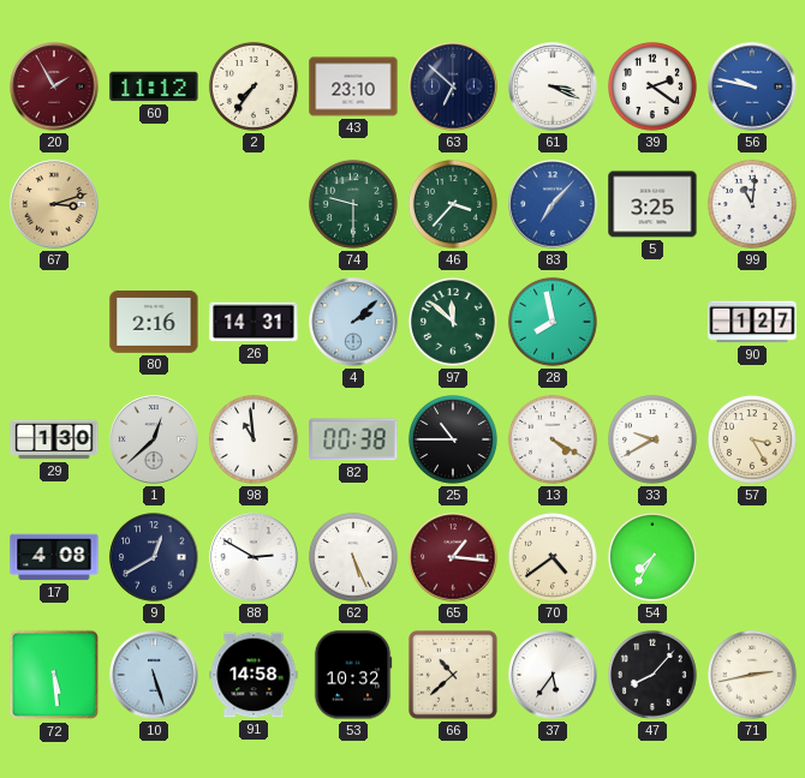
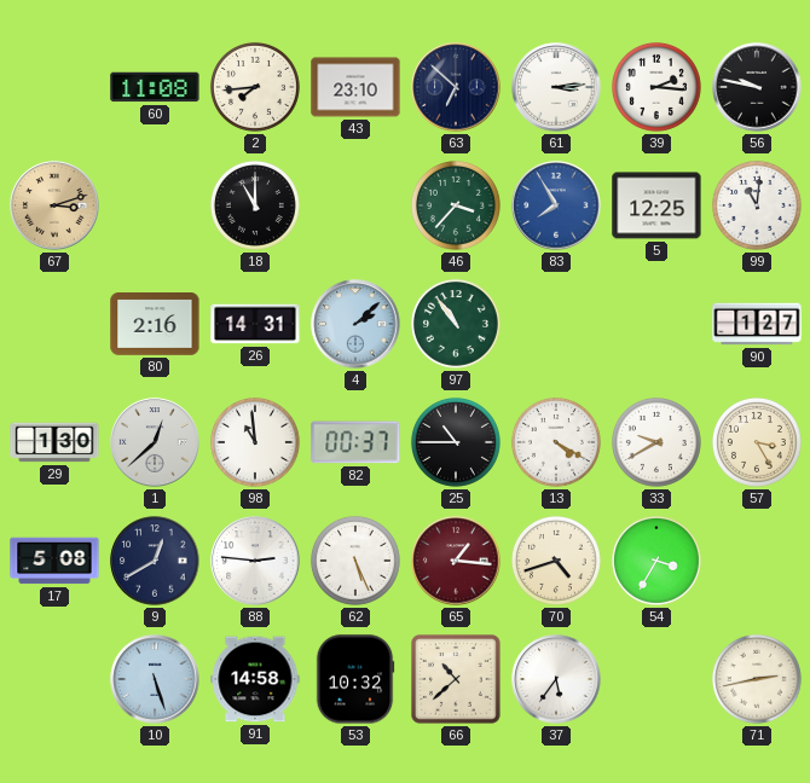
20: 1:55 -> none
60: 11:12 -> 11:08
2: 7:36 -> 7:44
61: 3:19 -> 3:14
39: 2:21 -> 2:16
56 dial: blue -> black
18: none -> 11:00
74: 9:30 -> none
83: 7:07 -> 7:55
5: 3:25 -> 12:25
97: 11:52 -> 10:54
28: 7:58 -> none
82: 00:38 -> 00:37
17: 4:08 -> 5:08
88: 2:50 -> 2:46
70: 4:39 -> 4:42
54: 7:35 -> 3:35
72: 5:29 -> none
47: 8:07 -> none
